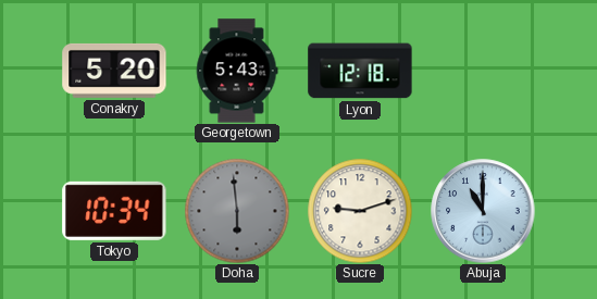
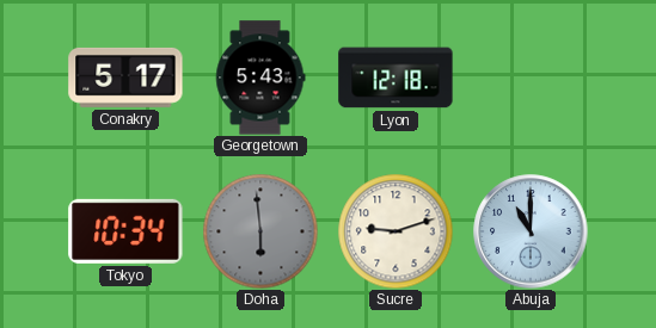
Conakry: 5:20 -> 5:17
